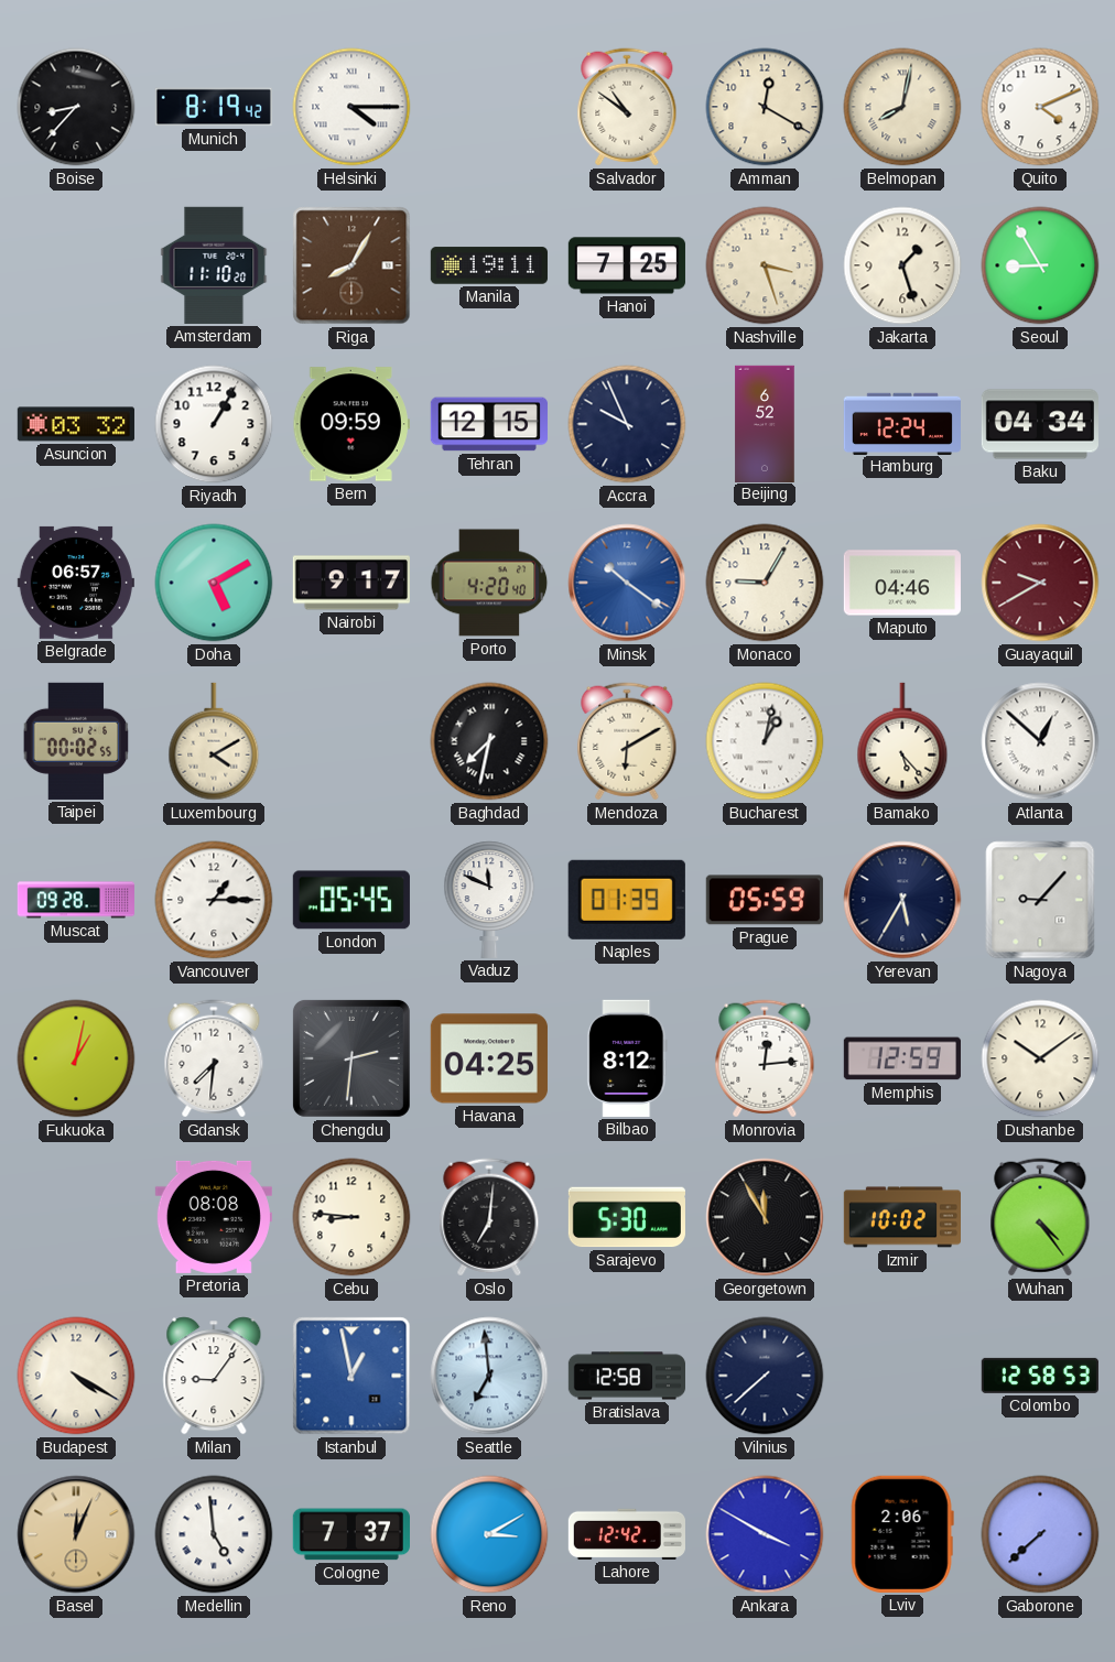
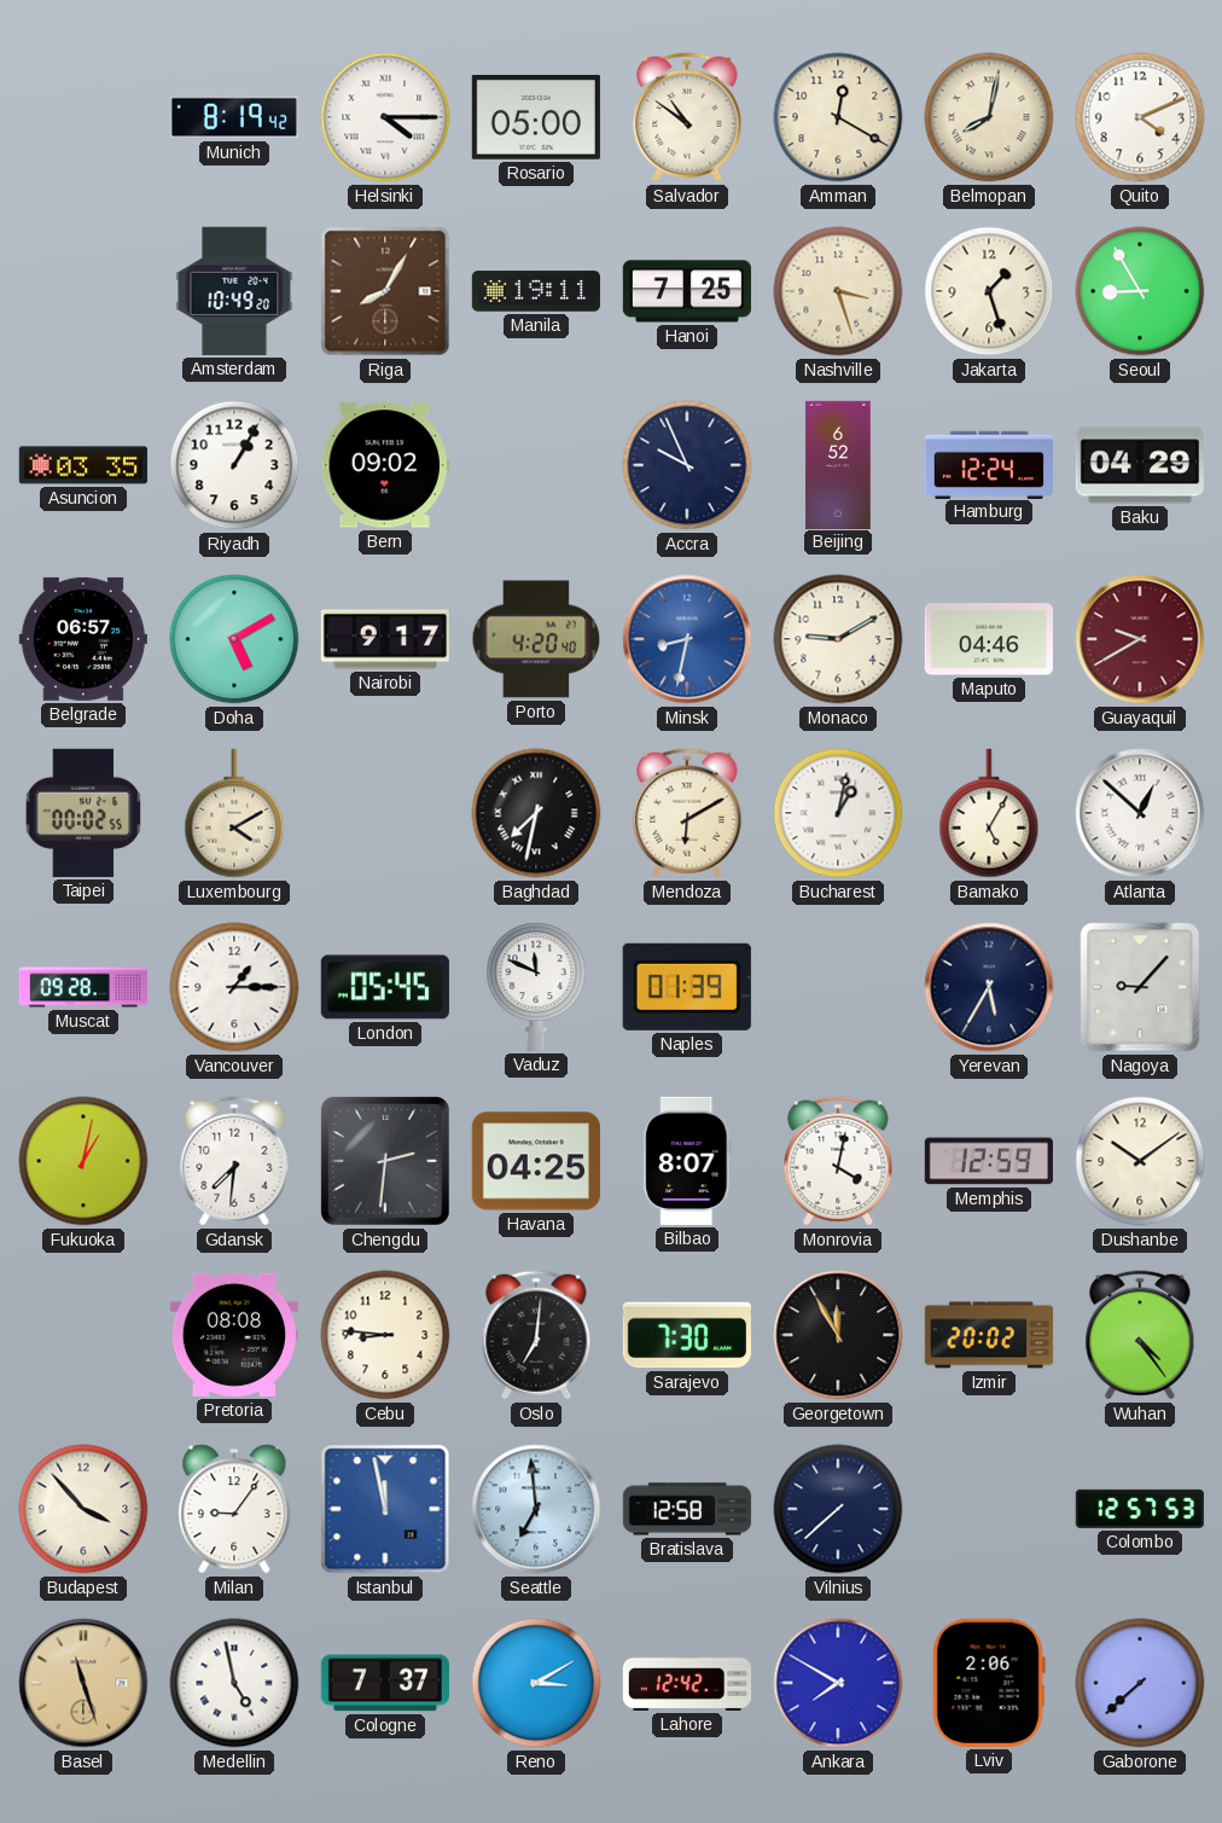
Boise: 8:37 -> none
Rosario: none -> 05:00
Amsterdam: 11:10 -> 10:49
Asuncion: 03:32 -> 03:35
Bern: 09:59 -> 09:02
Tehran: 12:15 -> none
Baku: 04:34 -> 04:29
Minsk: 10:21 -> 8:32
Monaco: 9:05 -> 9:10
Bamako: 5:23 -> 5:05
Prague: 05:59 -> none
Bilbao: 8:12 -> 8:07
Monrovia: 12:14 -> 4:02
Sarajevo: 5:30 -> 7:30
Izmir: 10:02 -> 20:02
Budapest: 4:20 -> 3:53
Istanbul: 12:58 -> 11:58
Colombo: 12:58 -> 12:57
Basel: 12:04 -> 11:27
Medellin: 4:59 -> 4:58
Ankara: 3:50 -> 7:50
